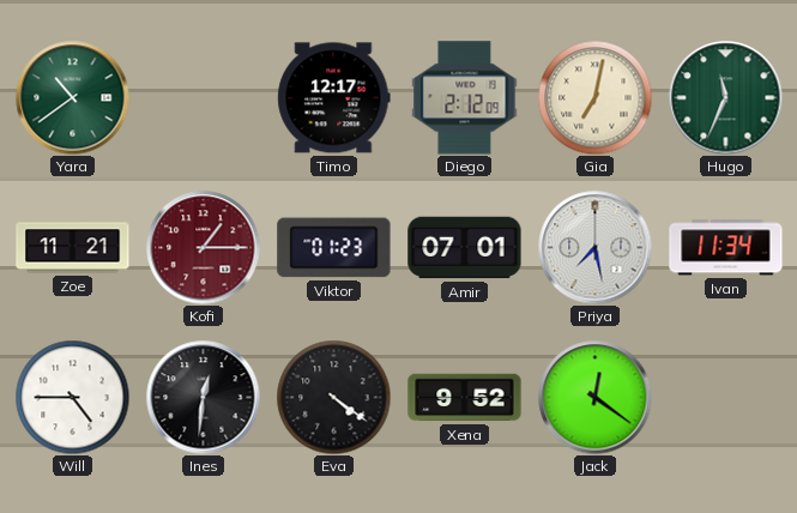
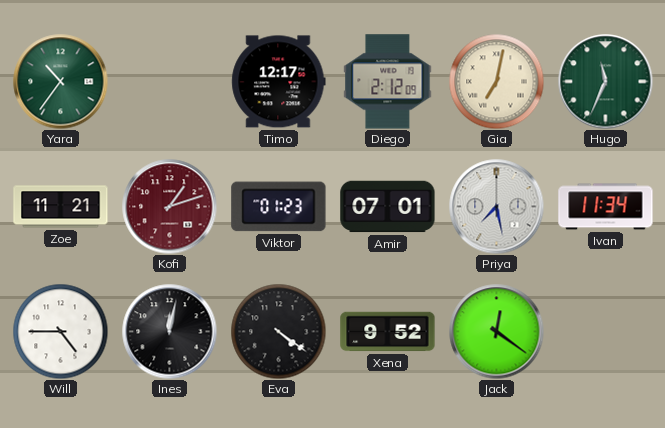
Yara: 10:39 -> 10:36
Kofi: 1:15 -> 1:12
Ines: 12:31 -> 12:02
